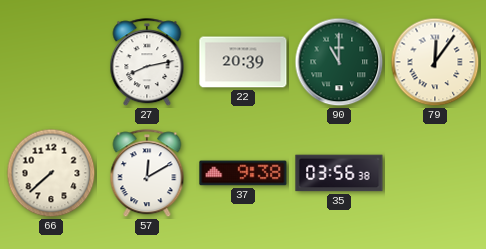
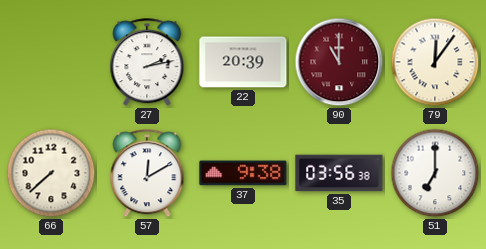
27: 8:13 -> 2:13
90 dial: green -> burgundy
51: none -> 7:00
